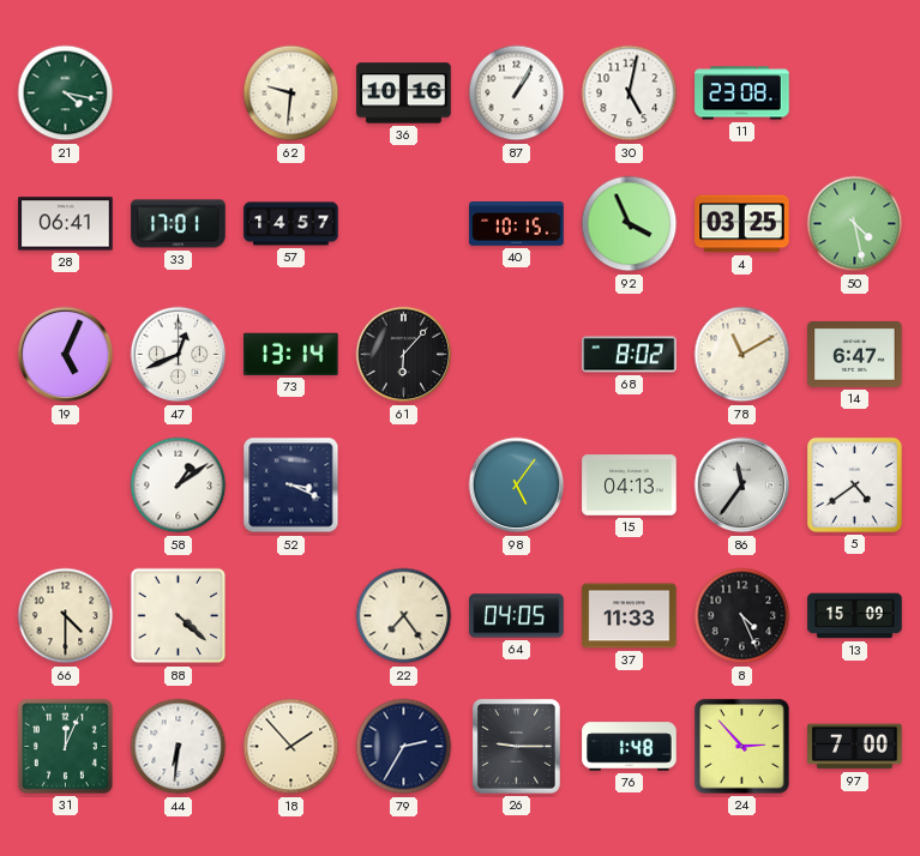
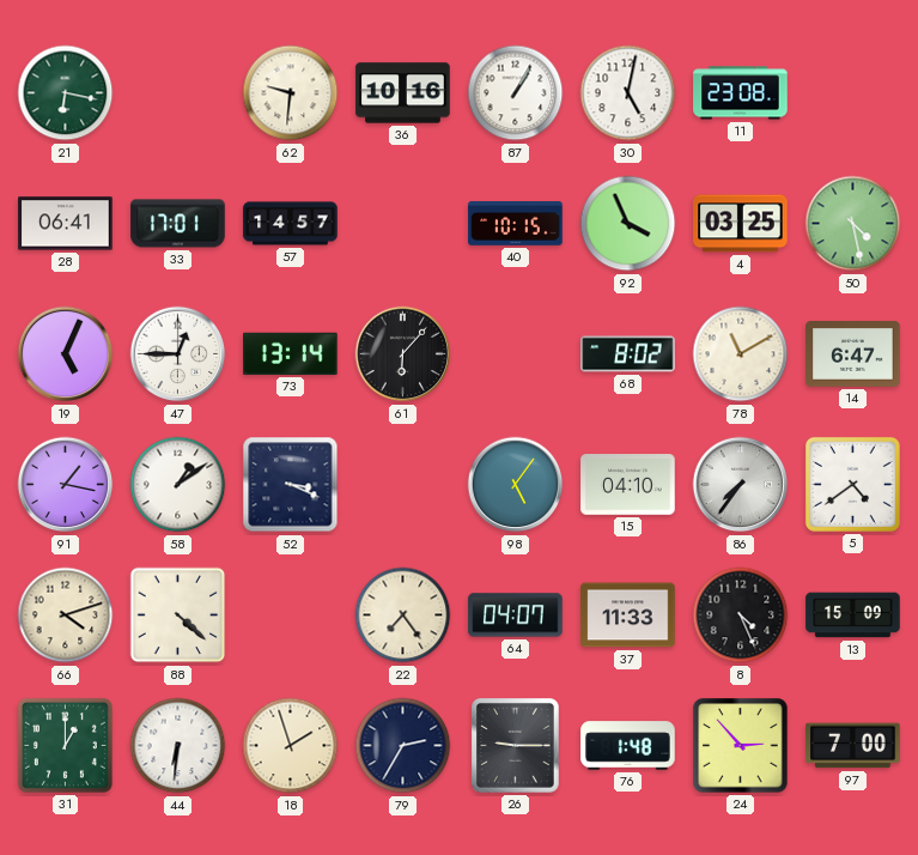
21: 4:17 -> 6:17
47: 12:41 -> 12:45
91: none -> 1:17
15: 04:13 -> 04:10
86: 11:36 -> 7:36
66: 4:30 -> 4:12
64: 04:05 -> 04:07
31: 12:04 -> 1:00
18: 1:53 -> 1:57
